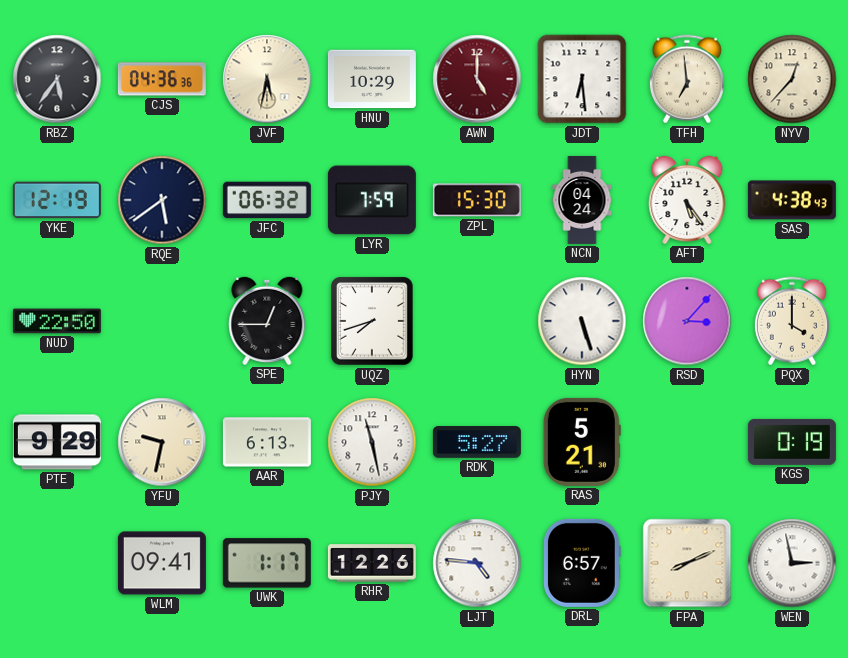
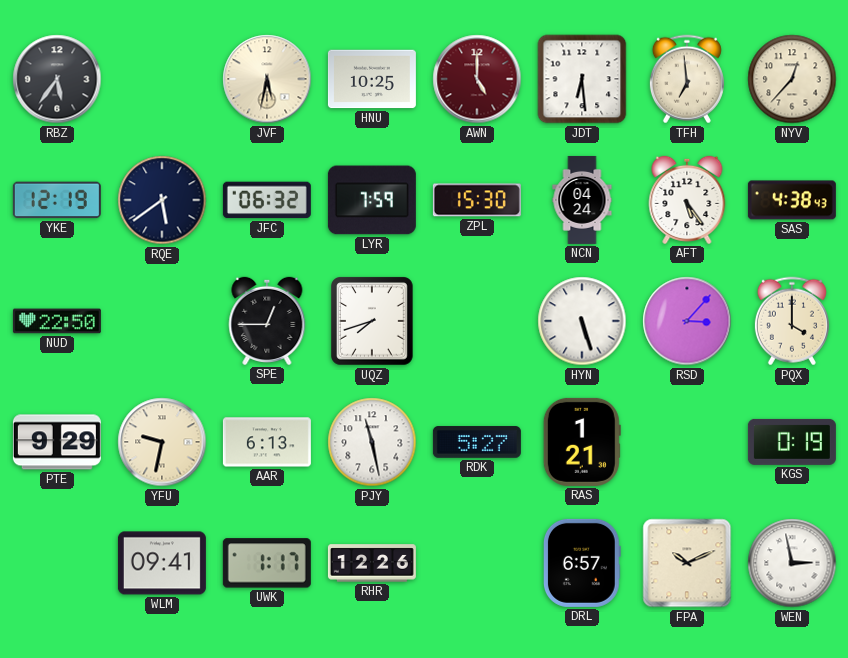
CJS: 04:36 -> none
HNU: 10:29 -> 10:25
RAS: 5:21 -> 1:21
LJT: 4:46 -> none
FPA: 8:11 -> 10:11
